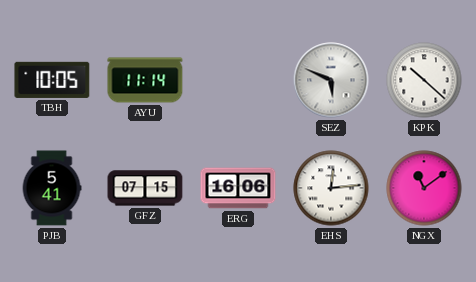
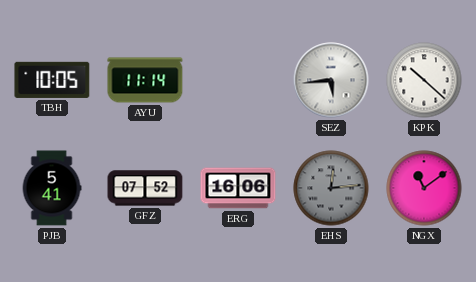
SEZ: 5:49 -> 5:44
GFZ: 07:15 -> 07:52
EHS dial: white -> grey
